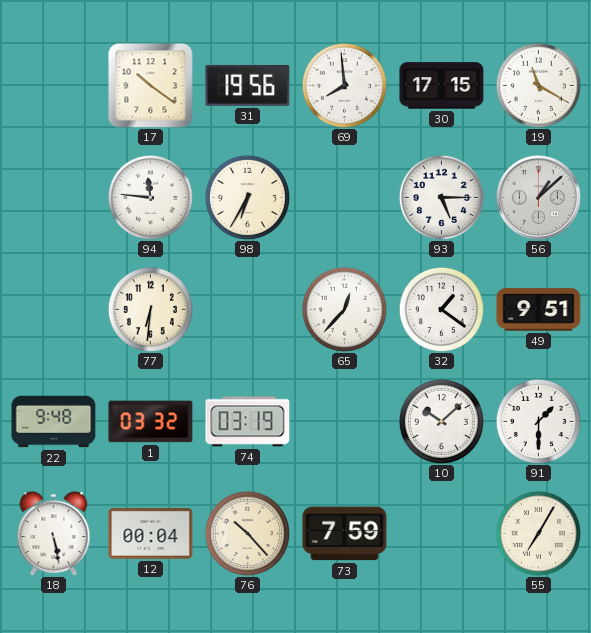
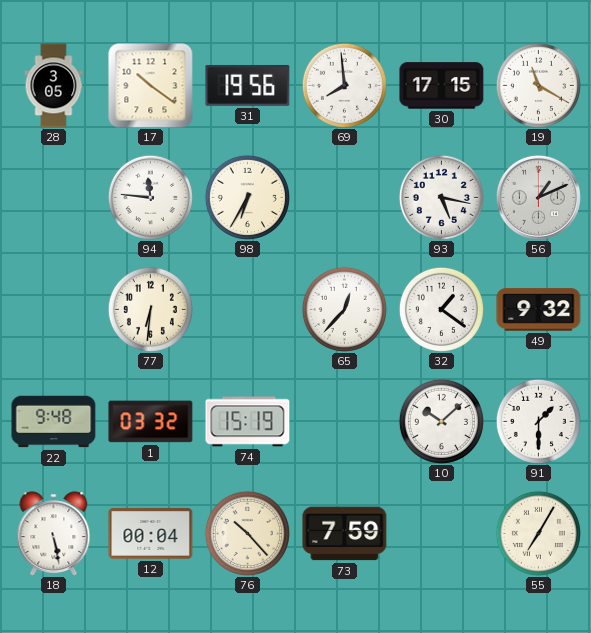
28: none -> 3:05
93: 5:15 -> 5:17
56: 1:08 -> 1:11
49: 9:51 -> 9:32
74: 03:19 -> 15:19
